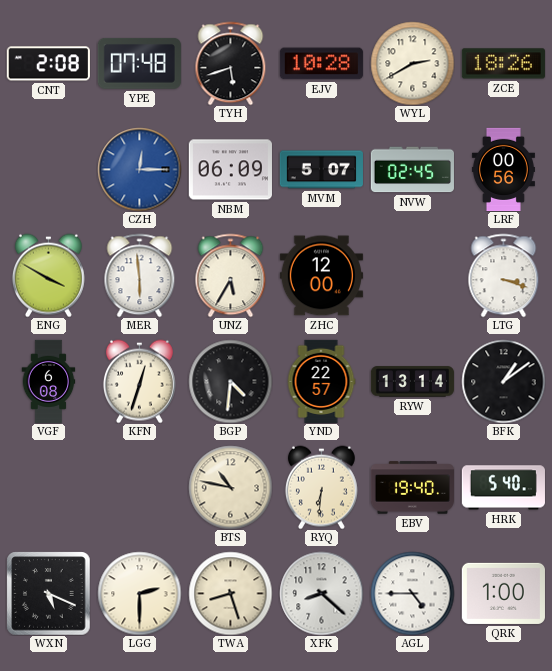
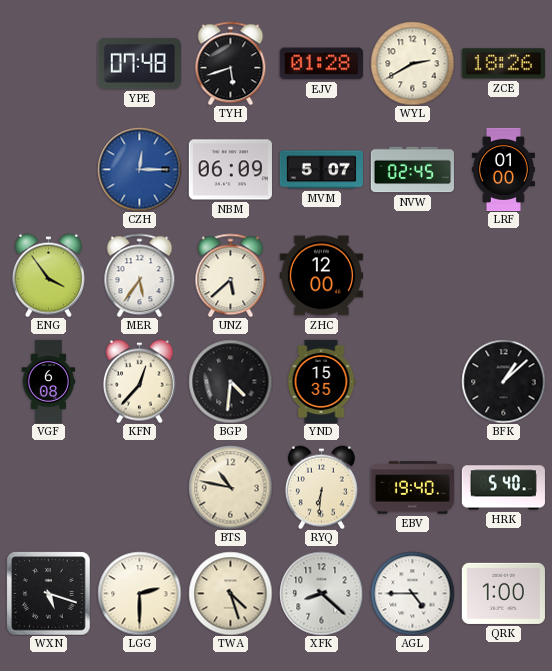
CNT: 2:08 -> none
EJV: 10:28 -> 01:28
LRF: 00:56 -> 01:00
ENG: 3:50 -> 3:54
MER: 5:59 -> 5:36
UNZ: 5:35 -> 5:38
LTG: 3:18 -> none
KFN: 12:33 -> 12:37
YND: 22:57 -> 15:35
RYW: 13:14 -> none
BFK: 1:09 -> 1:08
WXN: 5:19 -> 5:18
TWA: 8:27 -> 4:27
